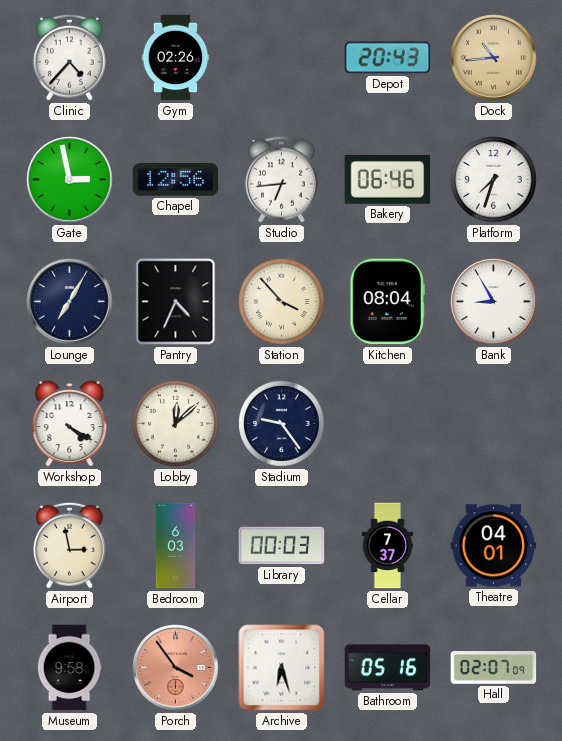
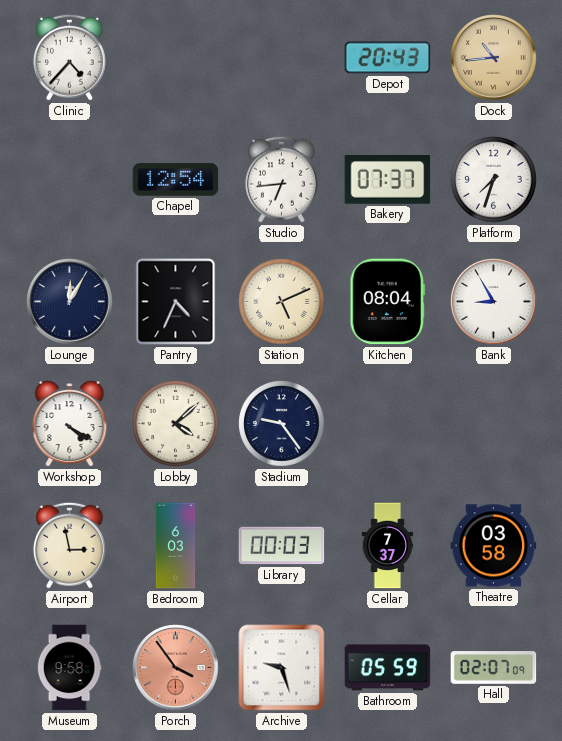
Gym: 02:26 -> none
Gate: 2:58 -> none
Chapel: 12:56 -> 12:54
Bakery: 06:46 -> 07:37
Lounge: 7:05 -> 12:05
Station: 3:53 -> 5:11
Lobby: 12:08 -> 4:08
Theatre: 04:01 -> 03:58
Archive: 6:27 -> 9:27
Bathroom: 05:16 -> 05:59
